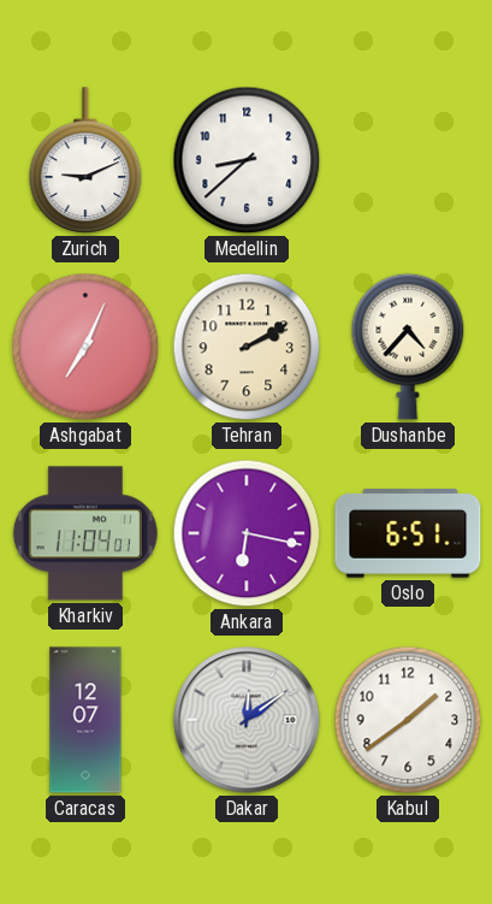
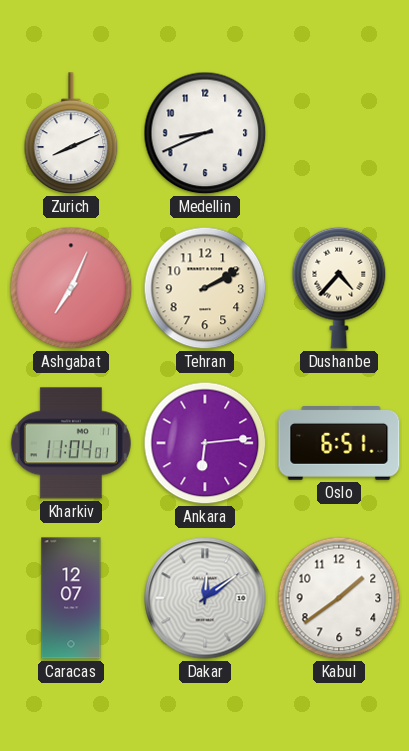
Zurich: 9:11 -> 8:11
Medellin: 8:38 -> 8:41
Ankara: 6:17 -> 6:14
